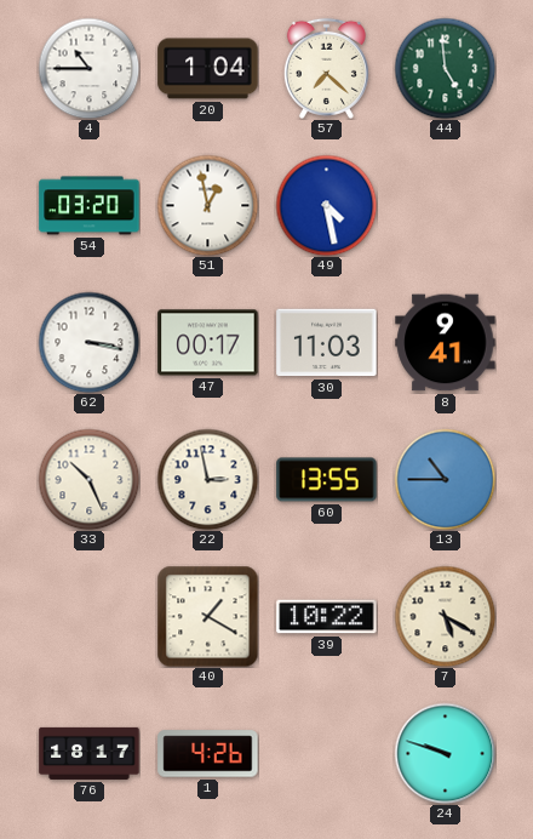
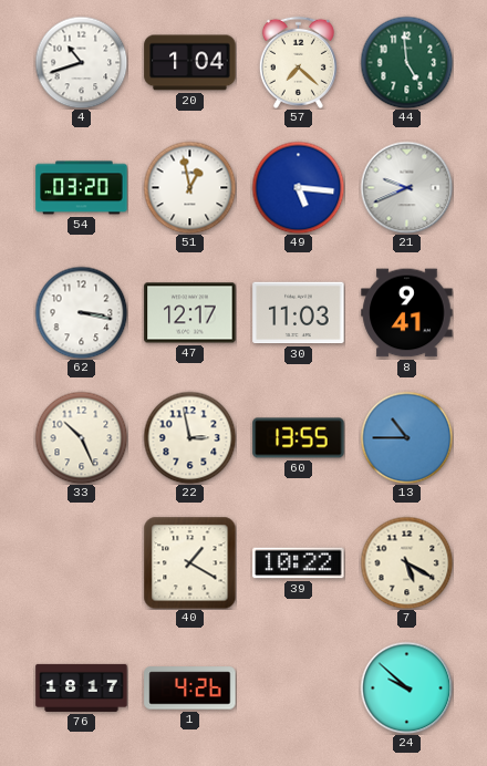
4: 10:45 -> 10:42
49: 4:28 -> 5:16
21: none -> 9:41
47: 00:17 -> 12:17
24: 9:48 -> 9:52
